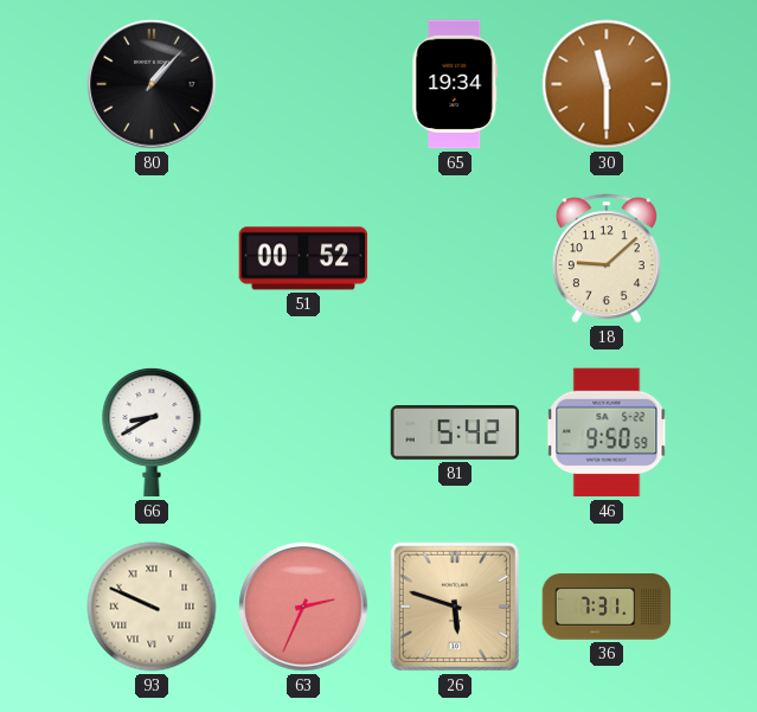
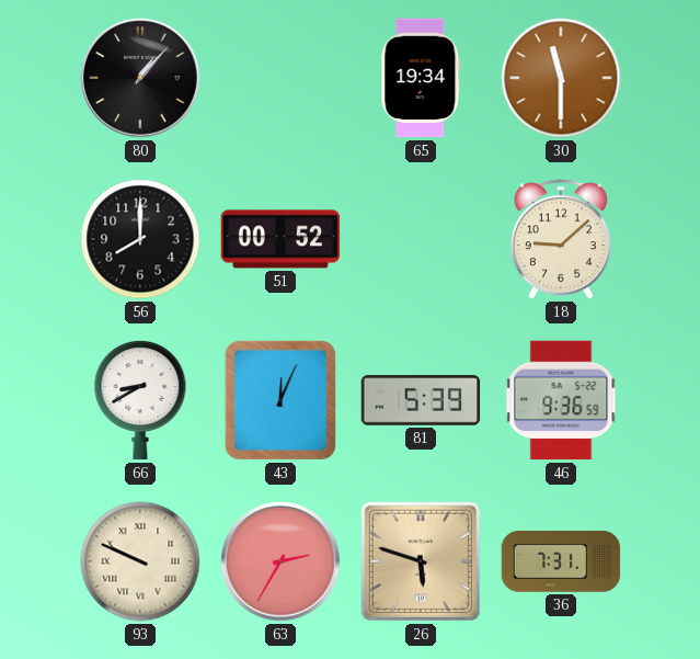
56: none -> 8:00
43: none -> 12:04
81: 5:42 -> 5:39
46: 9:50 -> 9:36
63: 2:34 -> 2:35
